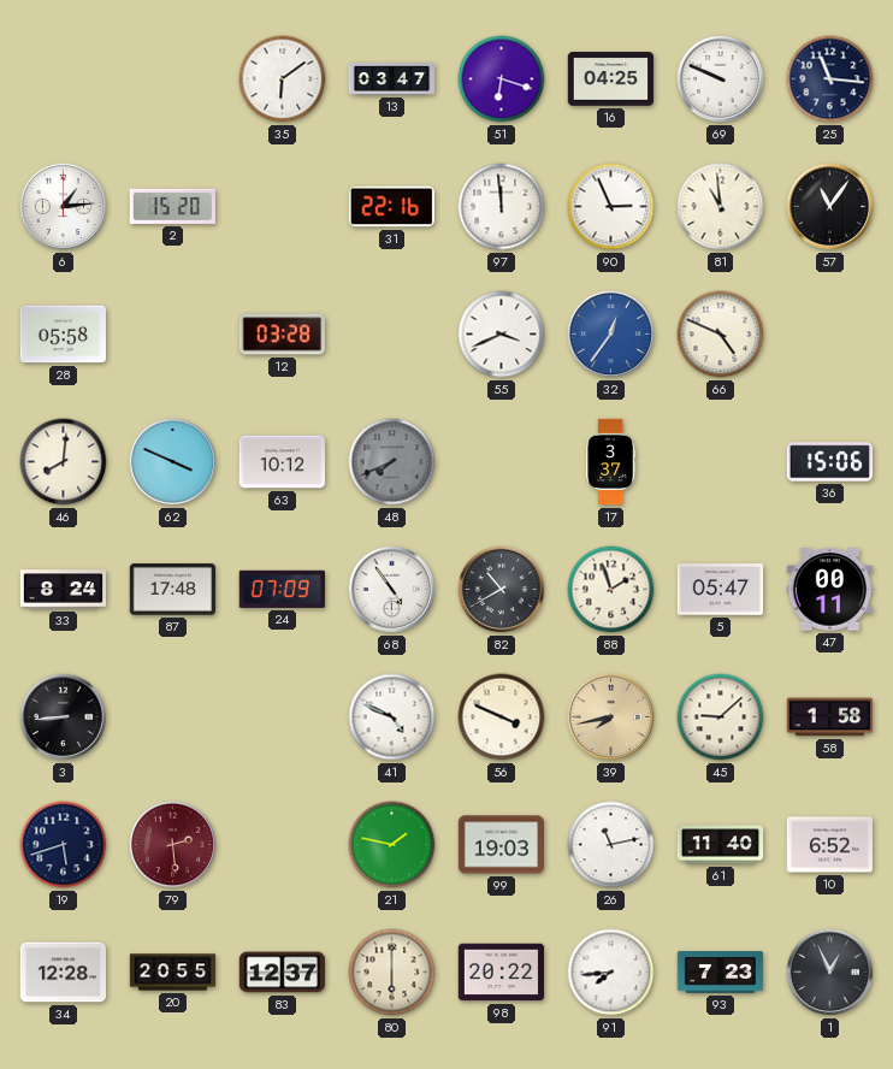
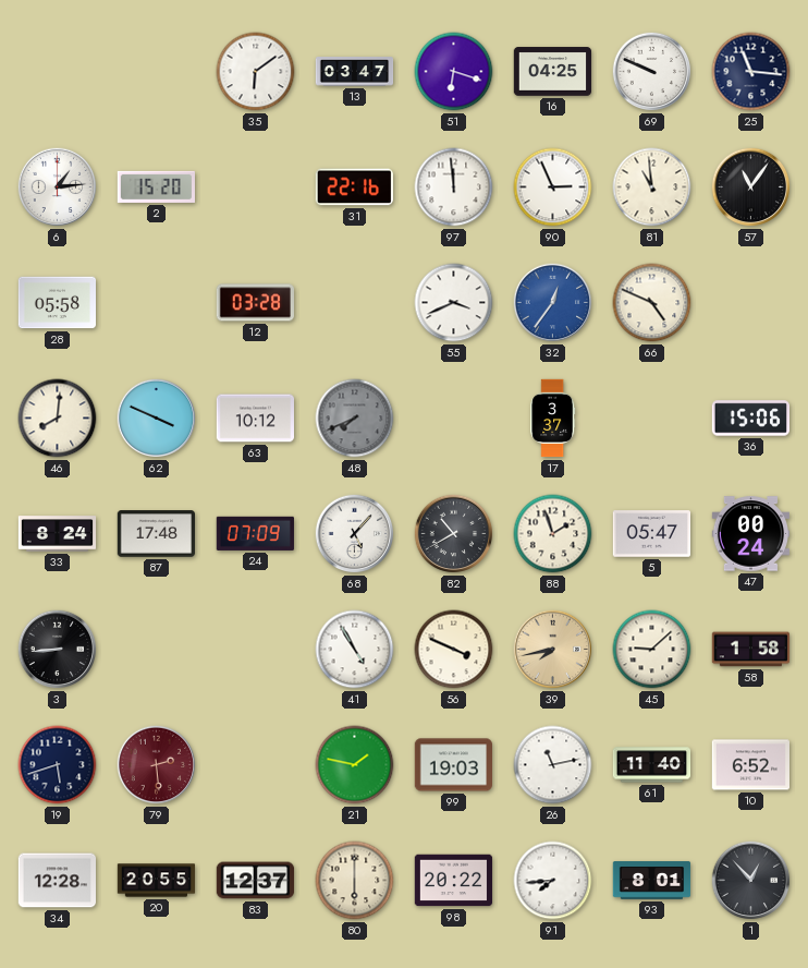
68: 4:54 -> 5:07
47: 00:11 -> 00:24
41: 4:49 -> 4:55
93: 7:23 -> 8:01
1: 12:56 -> 12:53
